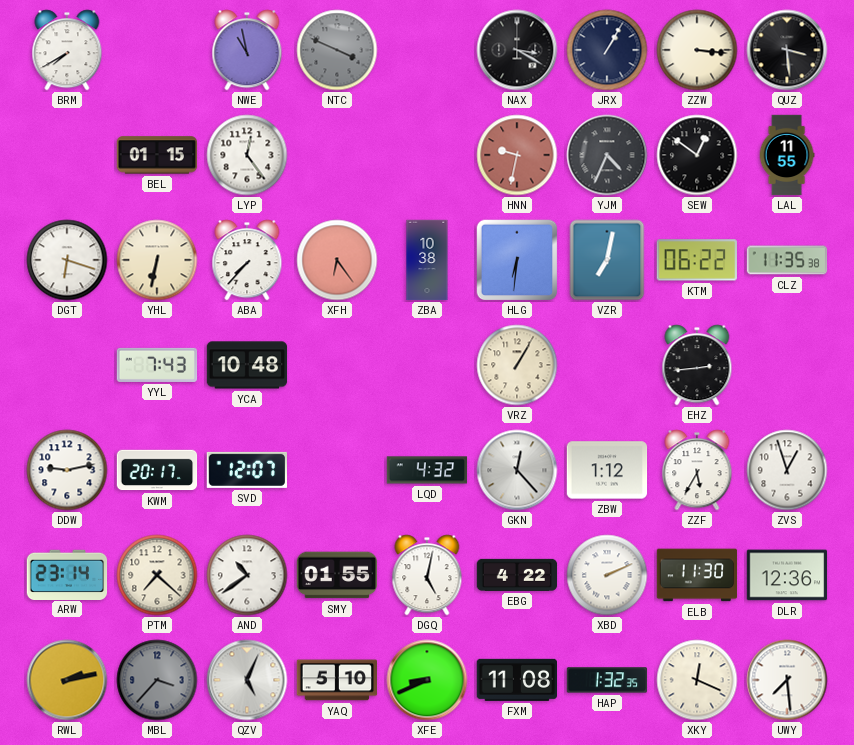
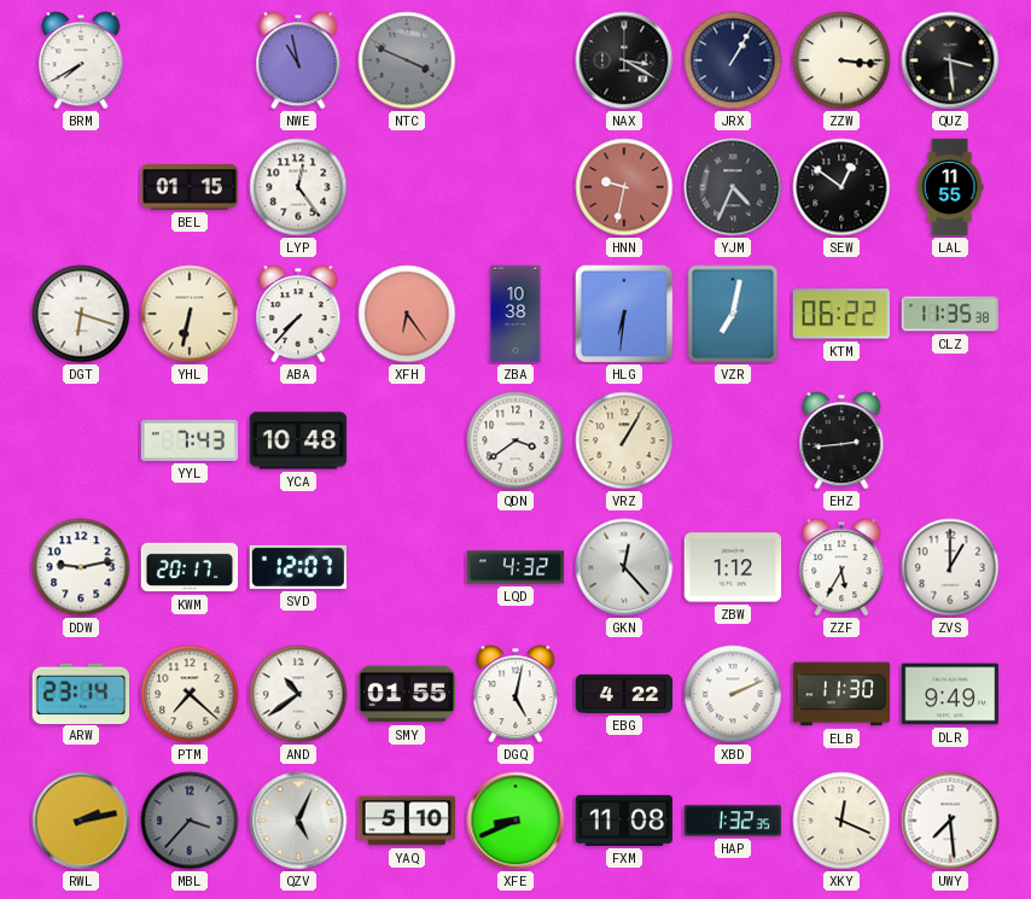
QDN: none -> 3:39
ZVS: 12:57 -> 1:00
DLR: 12:36 -> 9:49
